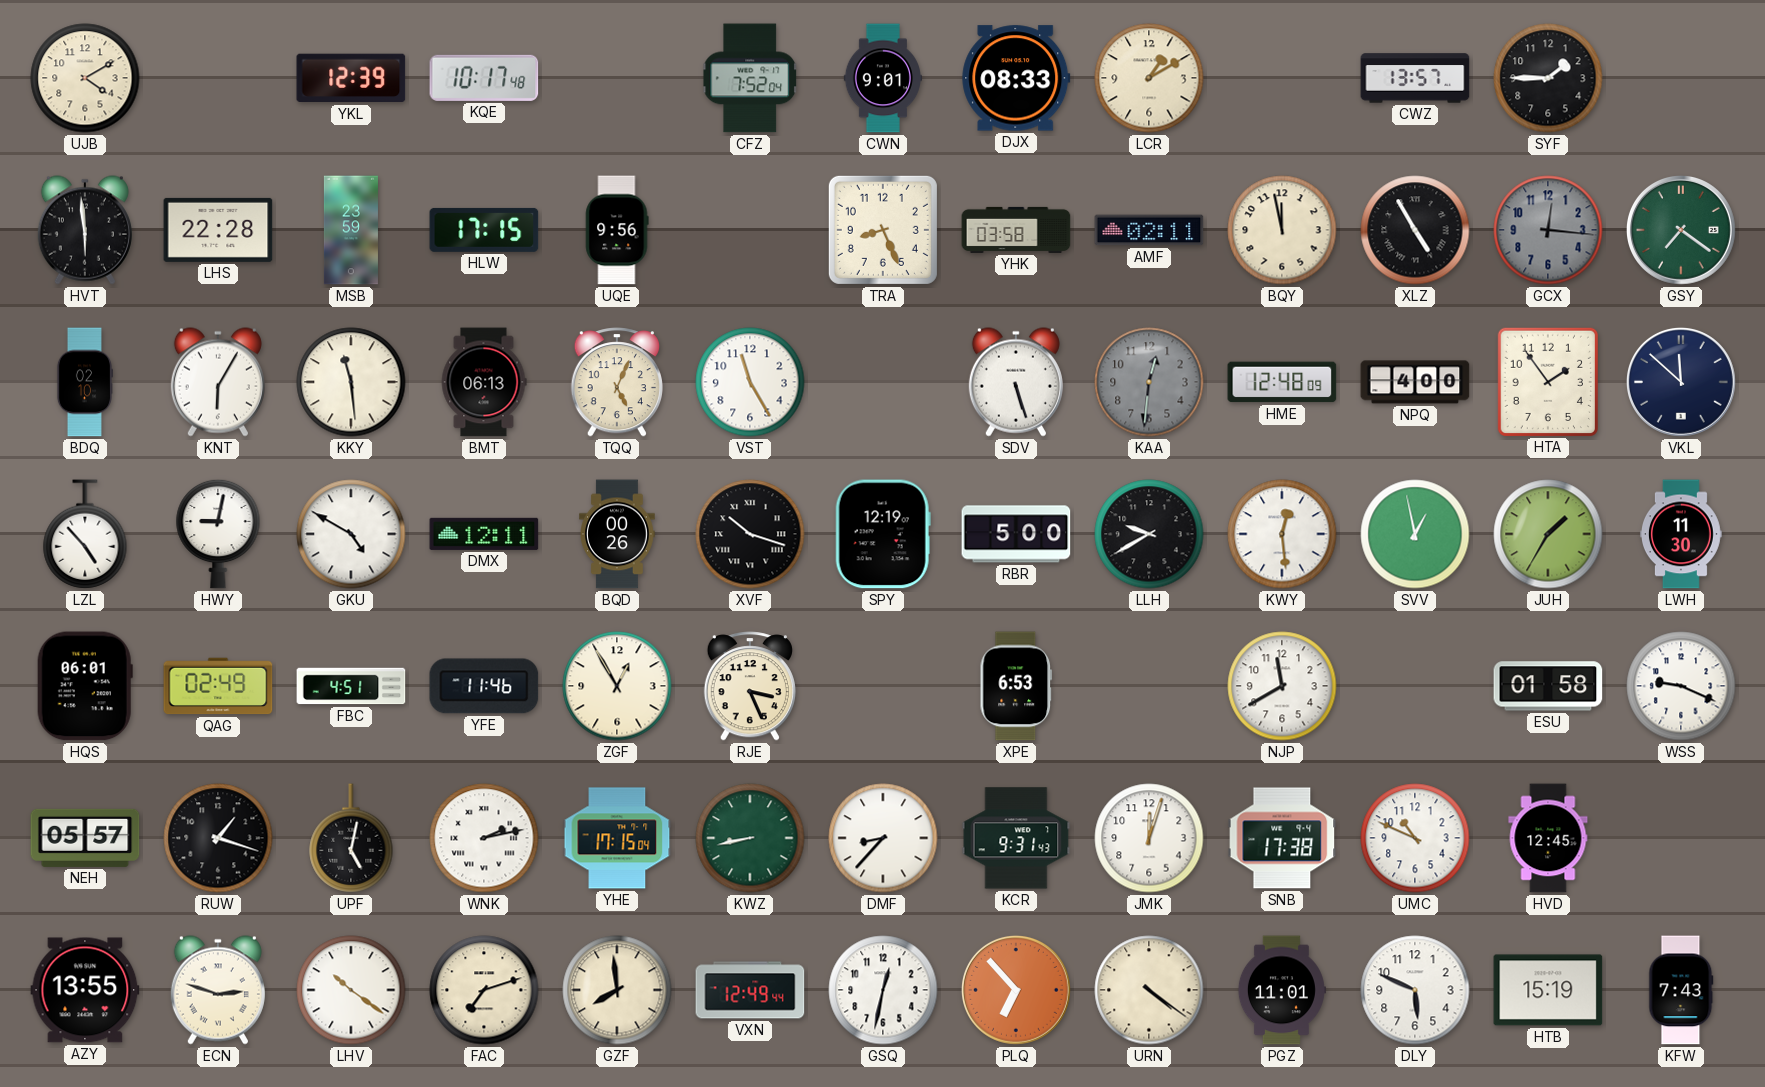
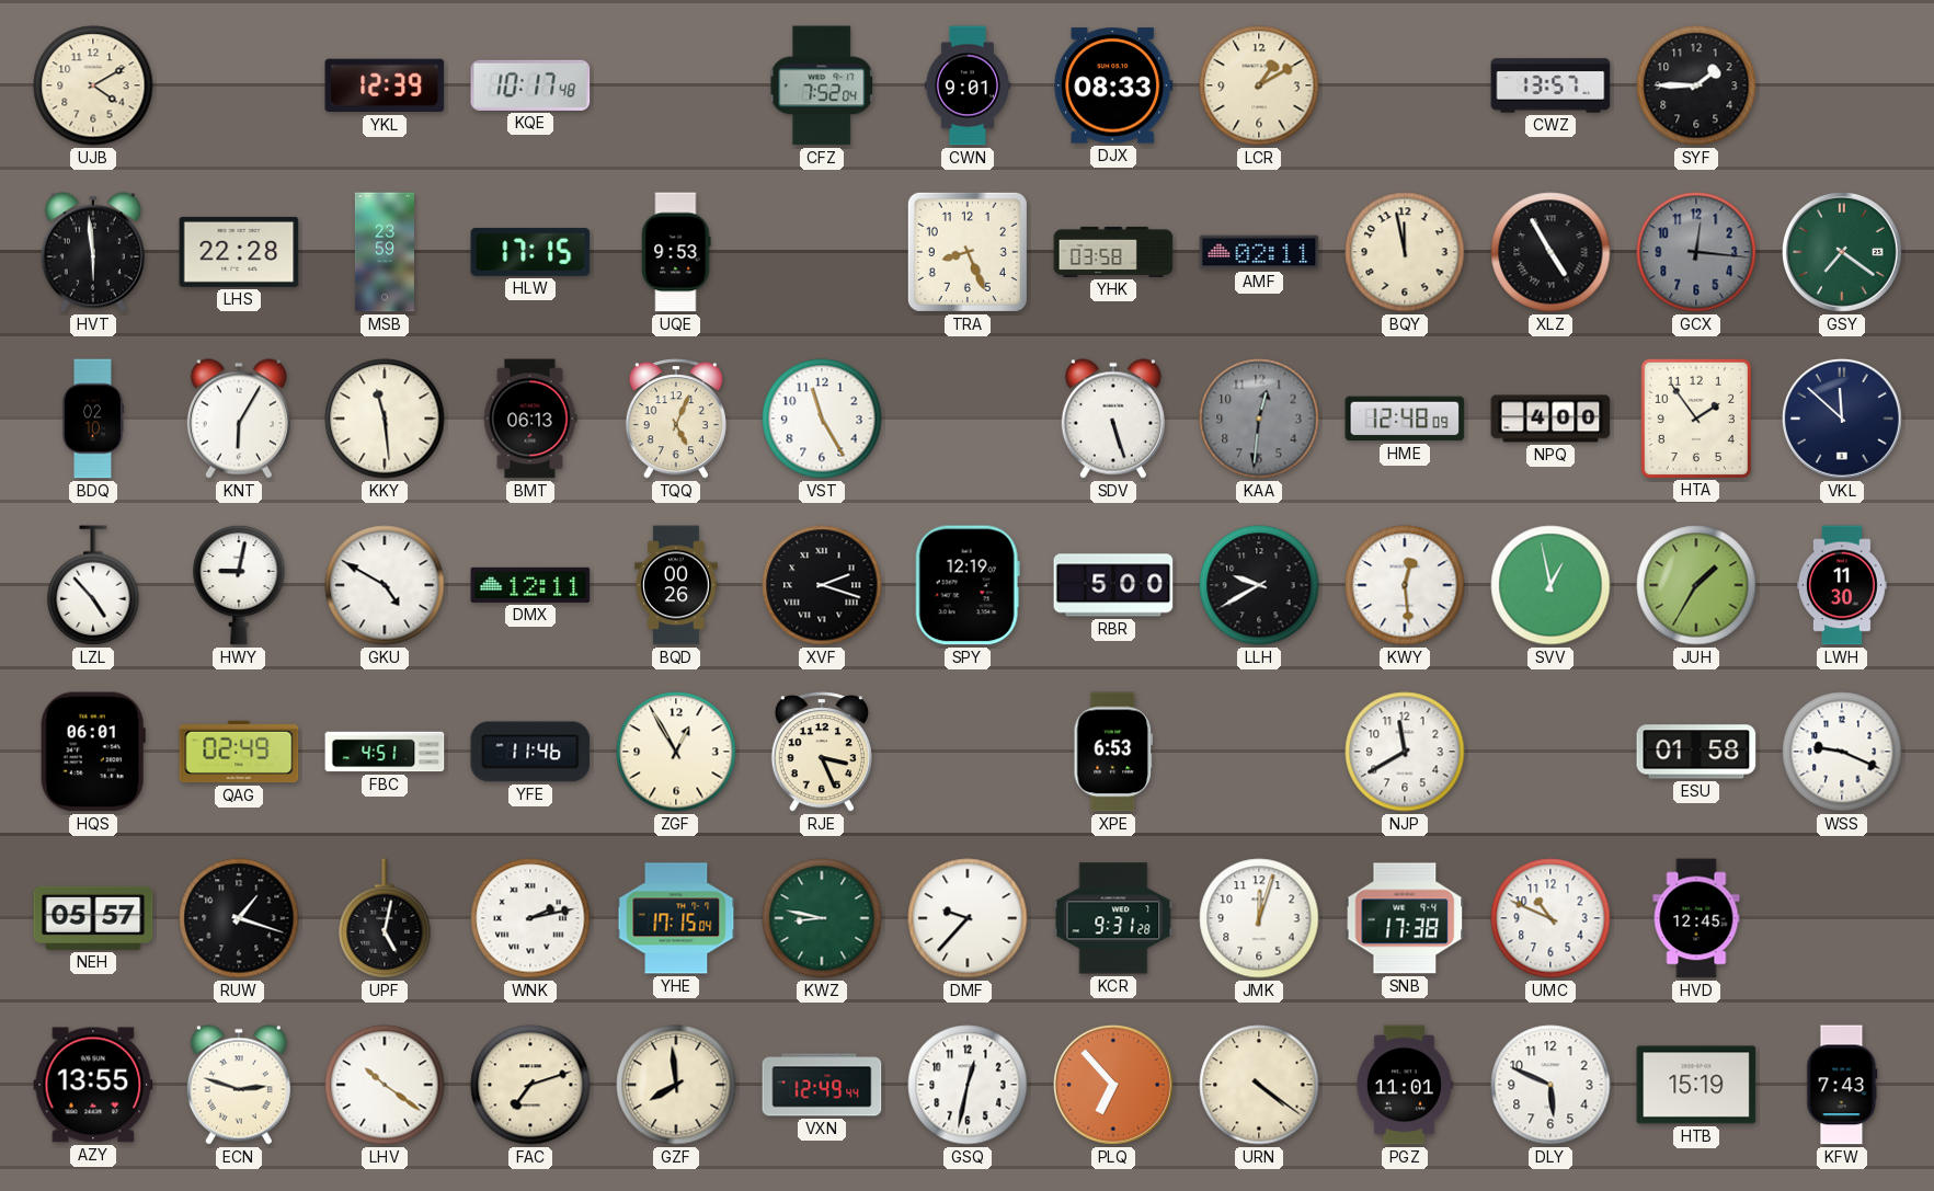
UQE: 9:56 -> 9:53
XVF: 10:18 -> 2:18
KWZ: 8:43 -> 8:47
DMF: 8:37 -> 9:37
KCR: 9:31:43 -> 9:31:28
